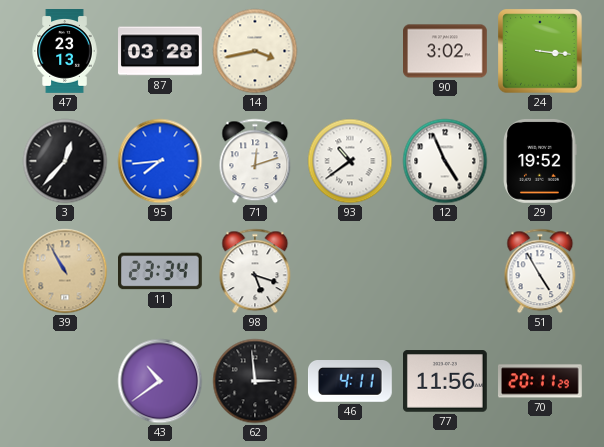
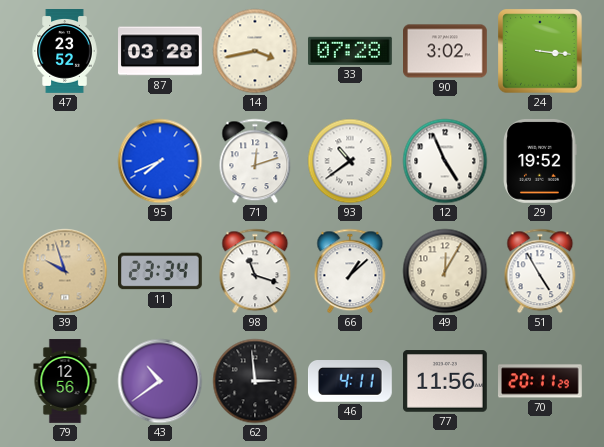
47: 23:13 -> 23:52
33: none -> 07:28
3: 12:37 -> none
95: 7:44 -> 7:41
39: 10:55 -> 9:57
98: 5:18 -> 11:18
66: none -> 1:08
49: none -> 12:05
79: none -> 12:56
